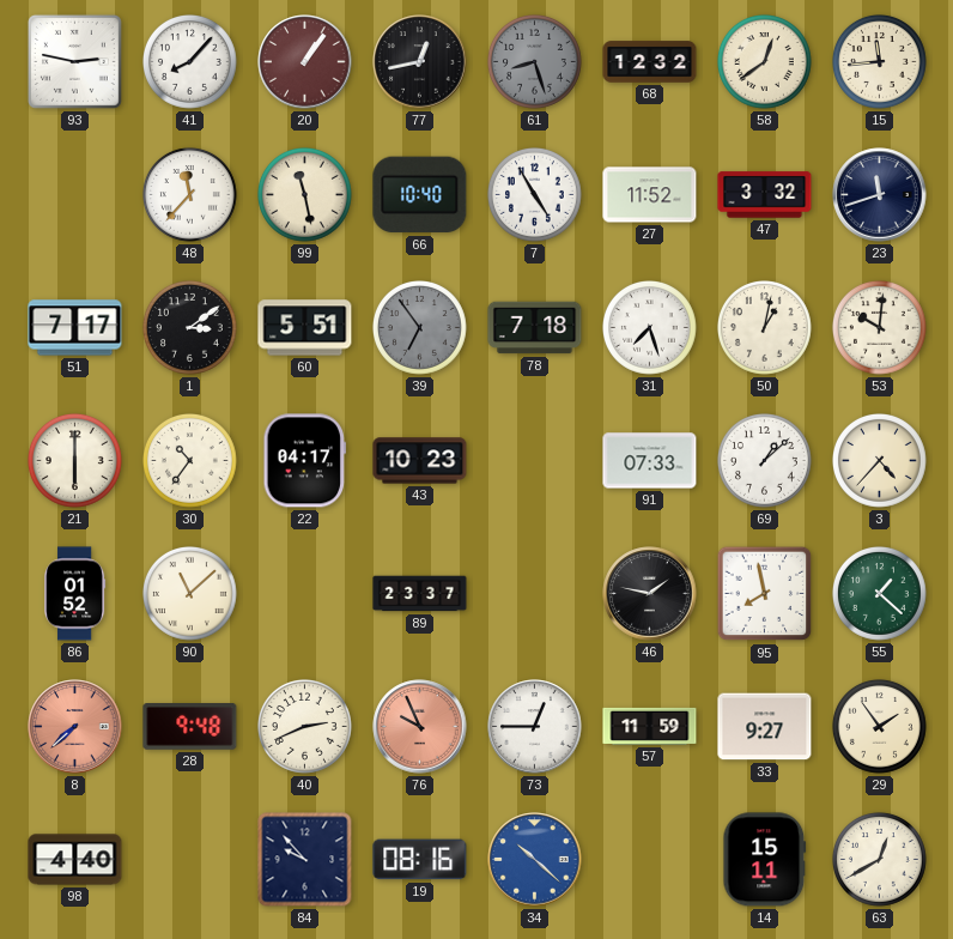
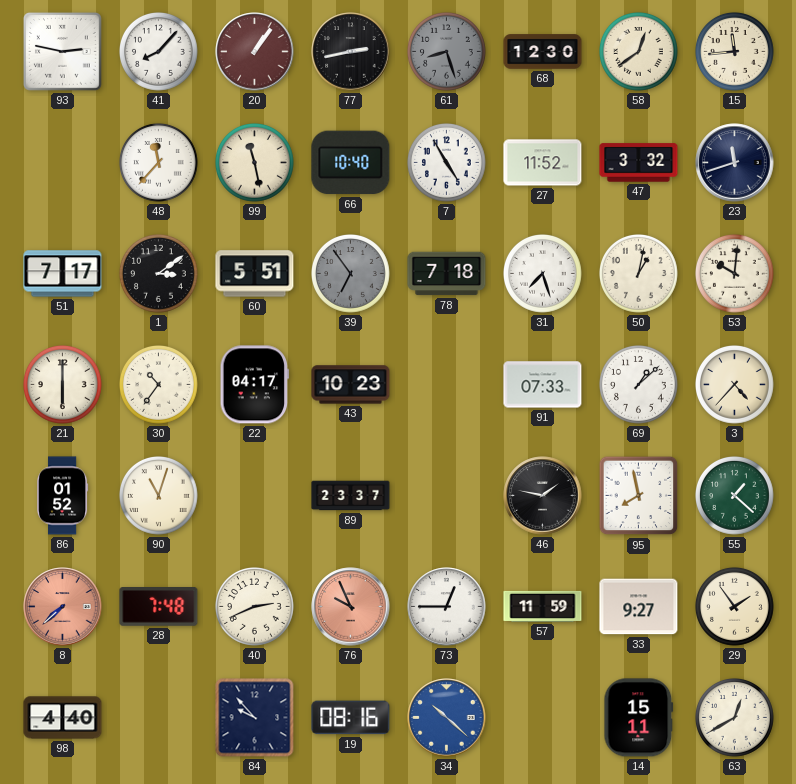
77: 12:43 -> 2:43
68: 12:32 -> 12:30
90: 11:08 -> 11:03
28: 9:48 -> 7:48
